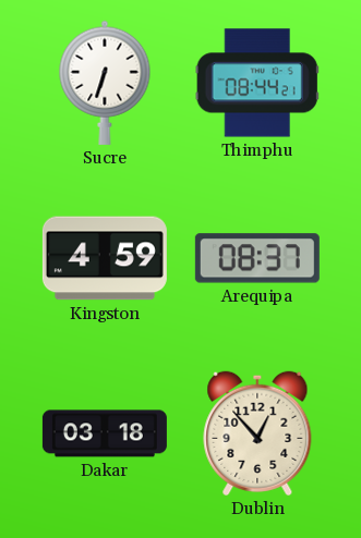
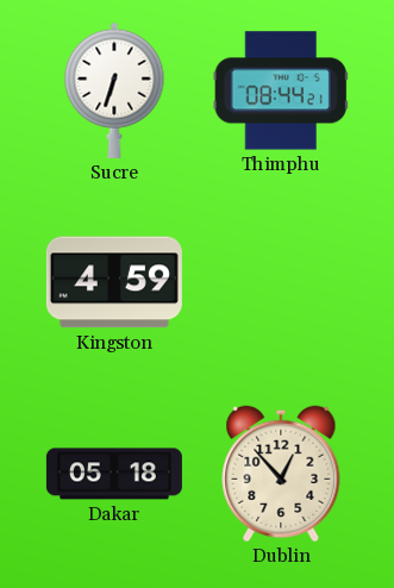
Arequipa: 08:37 -> none
Dakar: 03:18 -> 05:18
